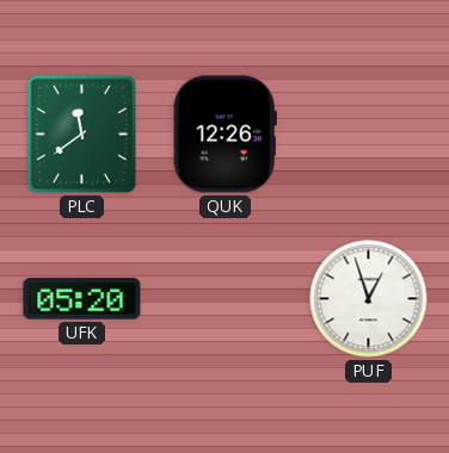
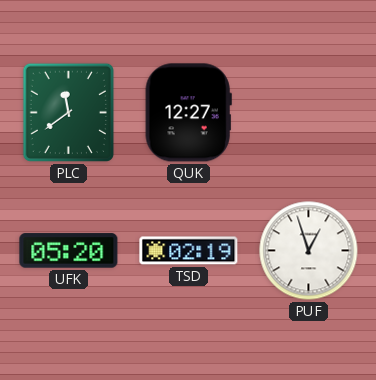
QUK: 12:26 -> 12:27
TSD: none -> 02:19
